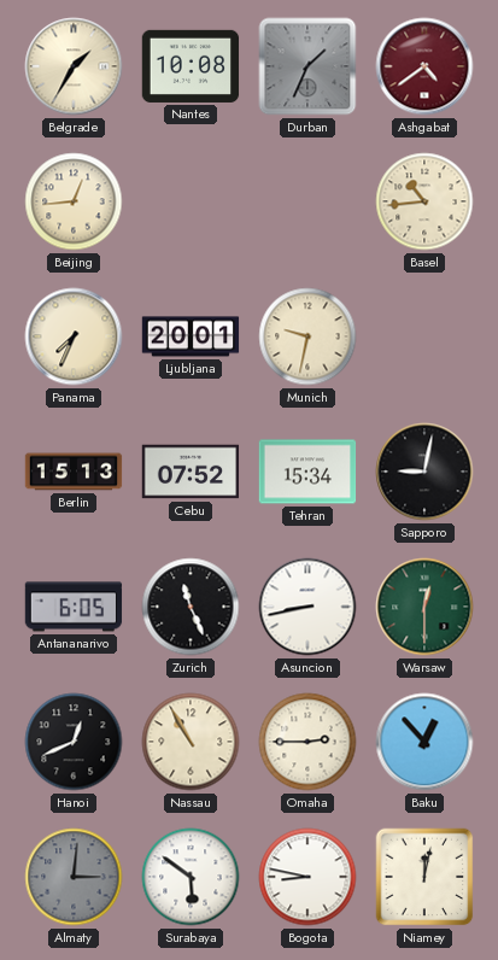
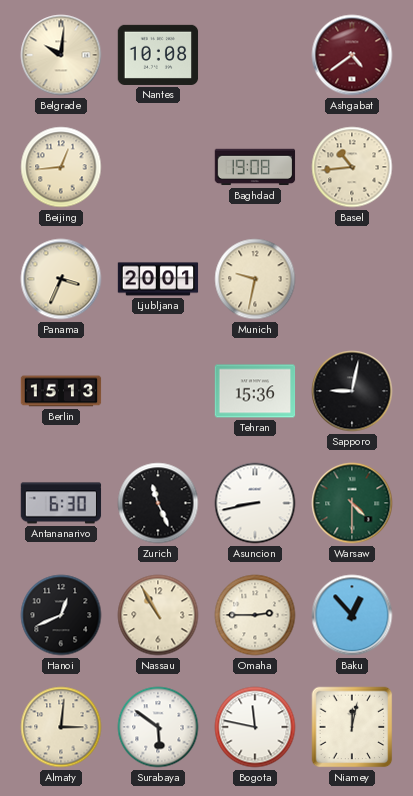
Belgrade: 1:35 -> 10:01
Durban: 1:34 -> none
Baghdad: none -> 19:08
Panama: 7:34 -> 3:34
Cebu: 07:52 -> none
Tehran: 15:34 -> 15:36
Antananarivo: 6:05 -> 6:30
Warsaw: 12:30 -> 4:30
Almaty dial: grey -> cream
Bogota: 8:47 -> 11:47
